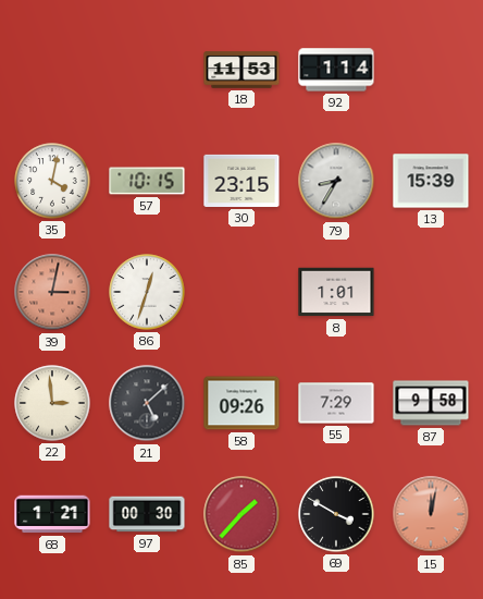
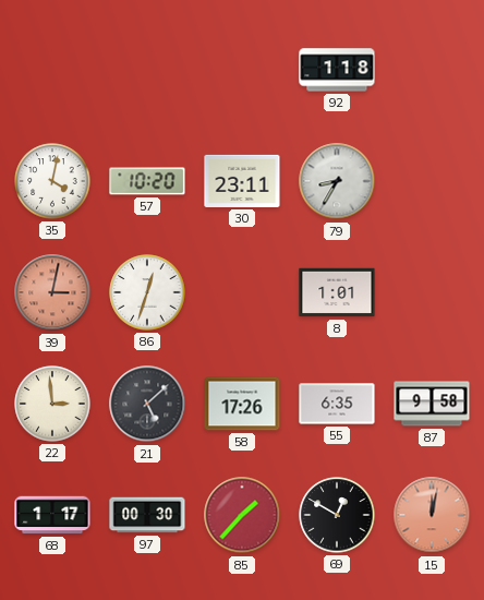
18: 11:53 -> none
92: 1:14 -> 1:18
57: 10:15 -> 10:20
30: 23:15 -> 23:11
13: 15:39 -> none
58: 09:26 -> 17:26
55: 7:29 -> 6:35
68: 1:21 -> 1:17
69: 3:50 -> 12:50
